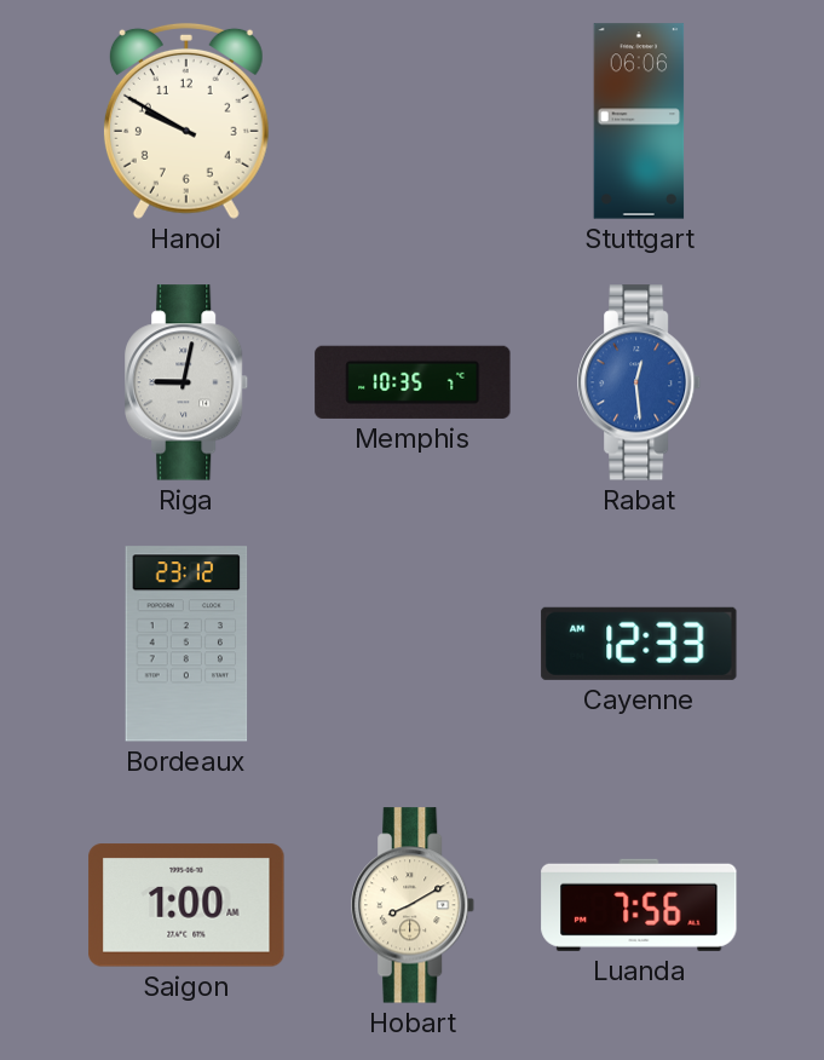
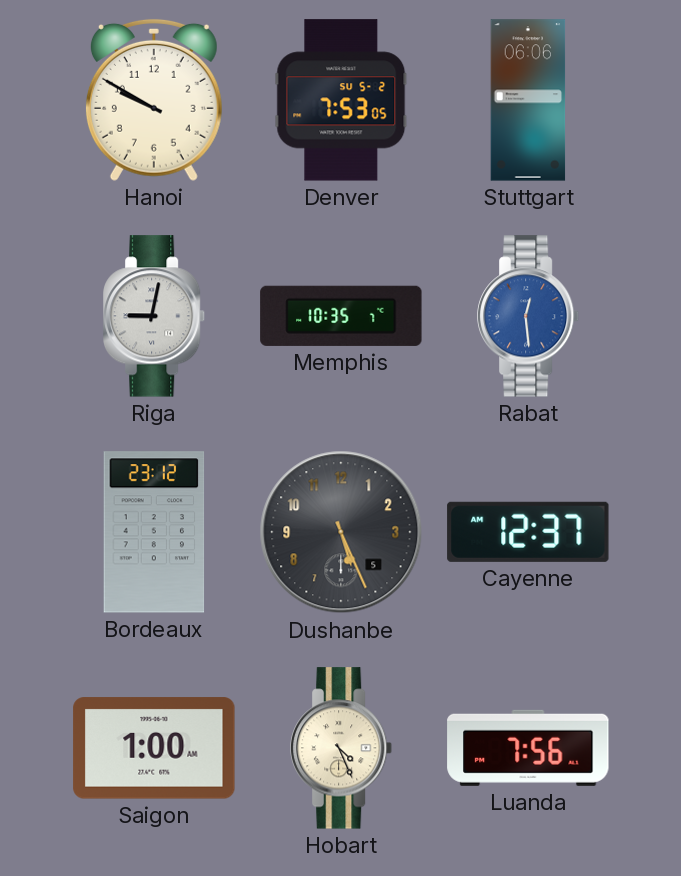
Denver: none -> 7:53
Dushanbe: none -> 5:26
Cayenne: 12:33 -> 12:37
Hobart: 8:10 -> 4:26
